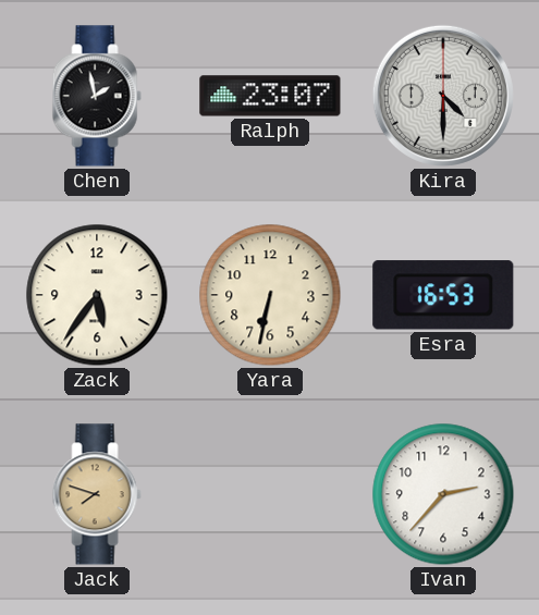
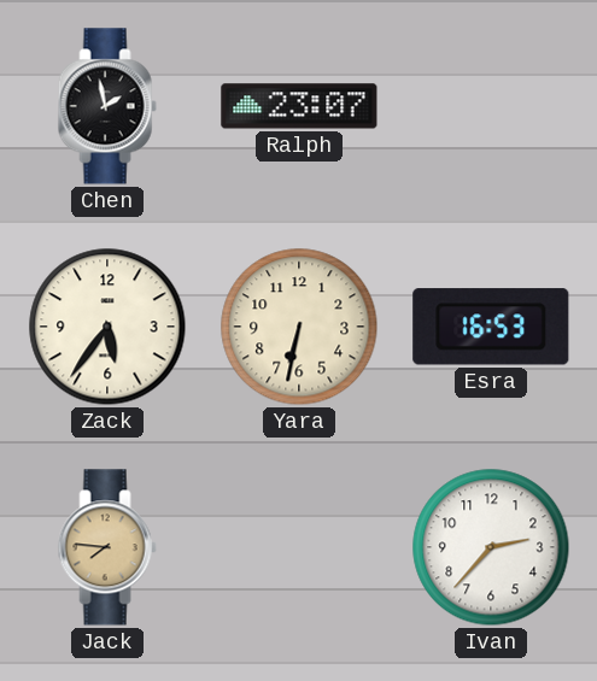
Kira: 4:30 -> none
Jack: 7:48 -> 7:46
